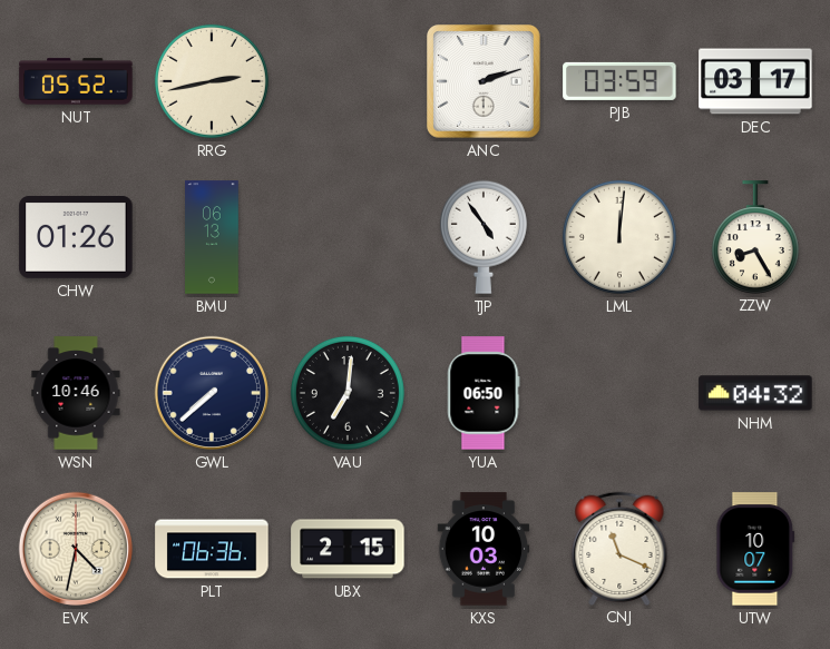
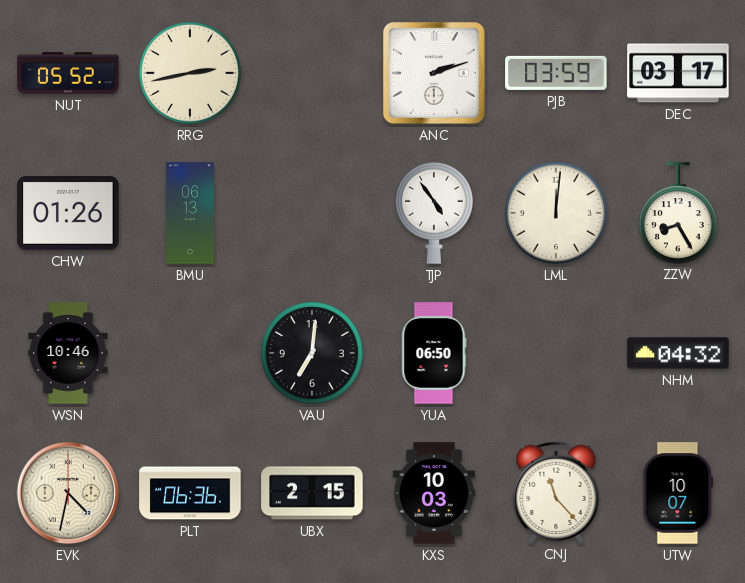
GWL: 7:38 -> none
CNJ: 11:19 -> 11:23
